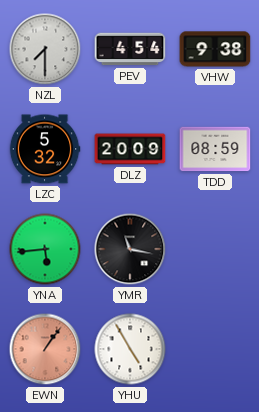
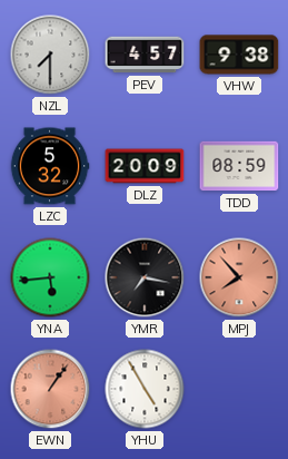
PEV: 4:54 -> 4:57
YMR: 11:17 -> 7:17
MPJ: none -> 7:53
